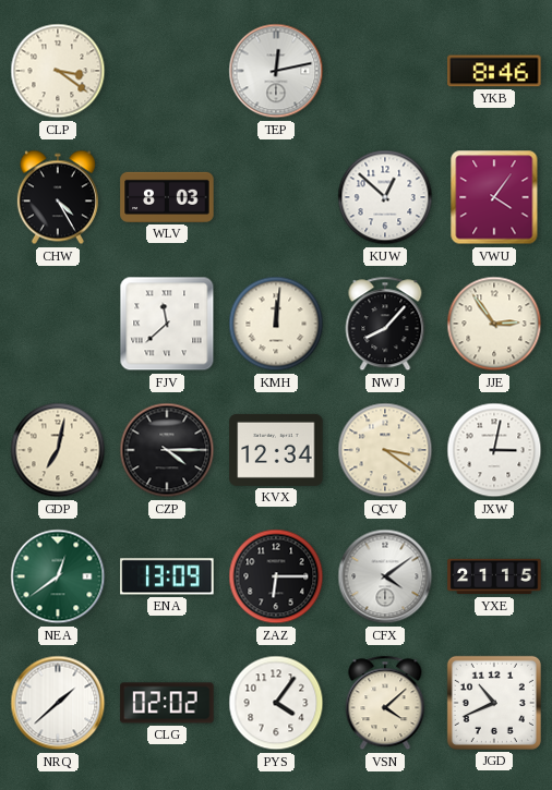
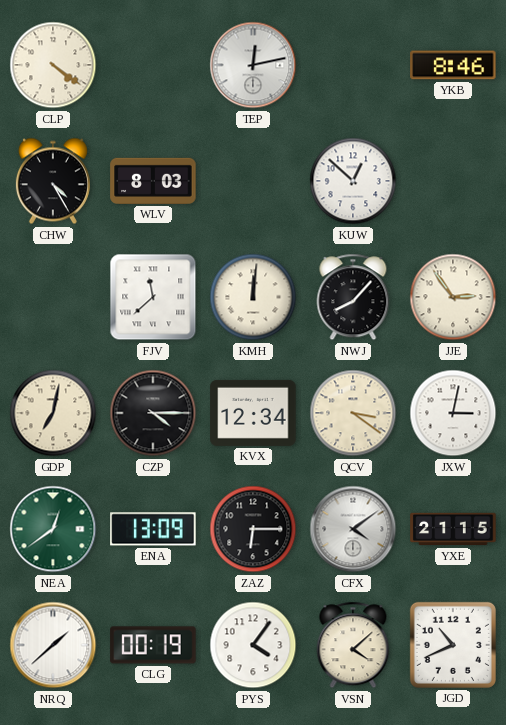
CLP: 3:21 -> 4:21
VWU: 4:06 -> none
CLG: 02:02 -> 00:19
